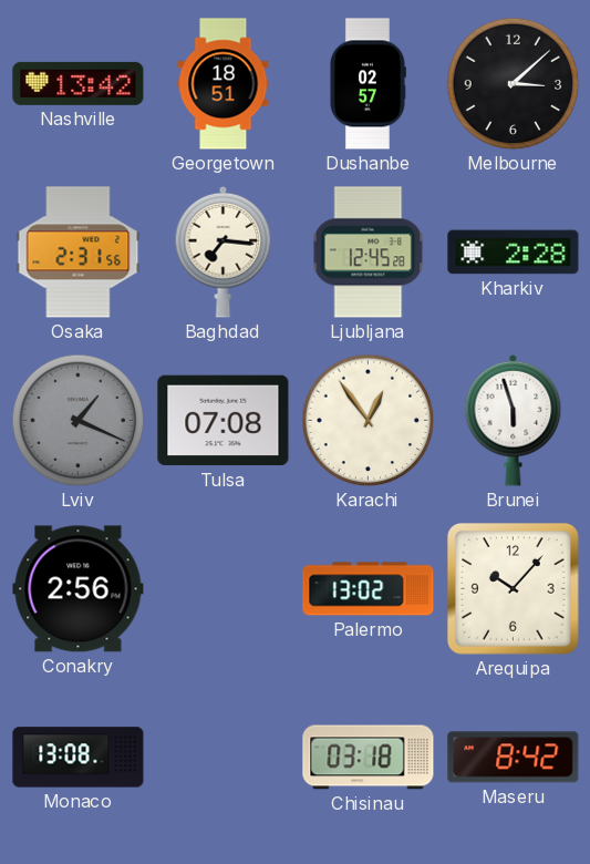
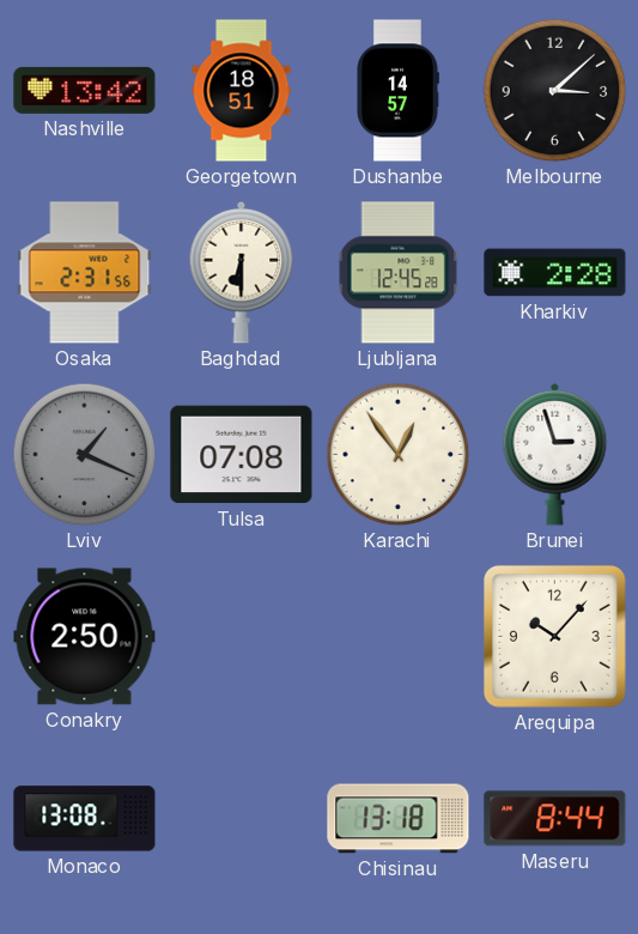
Dushanbe: 02:57 -> 14:57
Baghdad: 7:16 -> 6:30
Brunei: 5:57 -> 2:57
Conakry: 2:56 -> 2:50
Palermo: 13:02 -> none
Chisinau: 03:18 -> 13:18
Maseru: 8:42 -> 8:44
